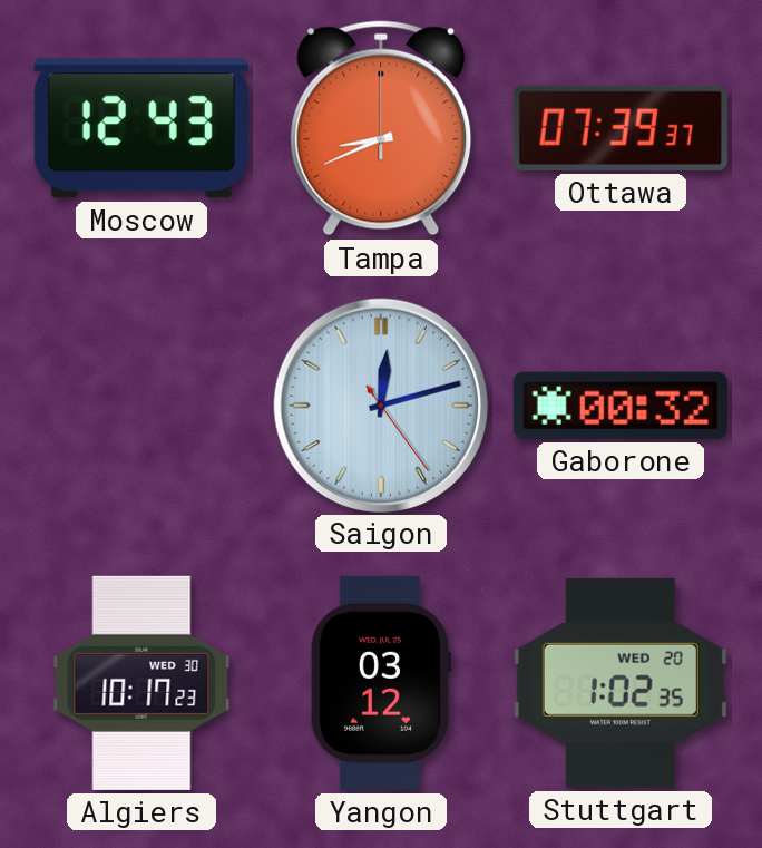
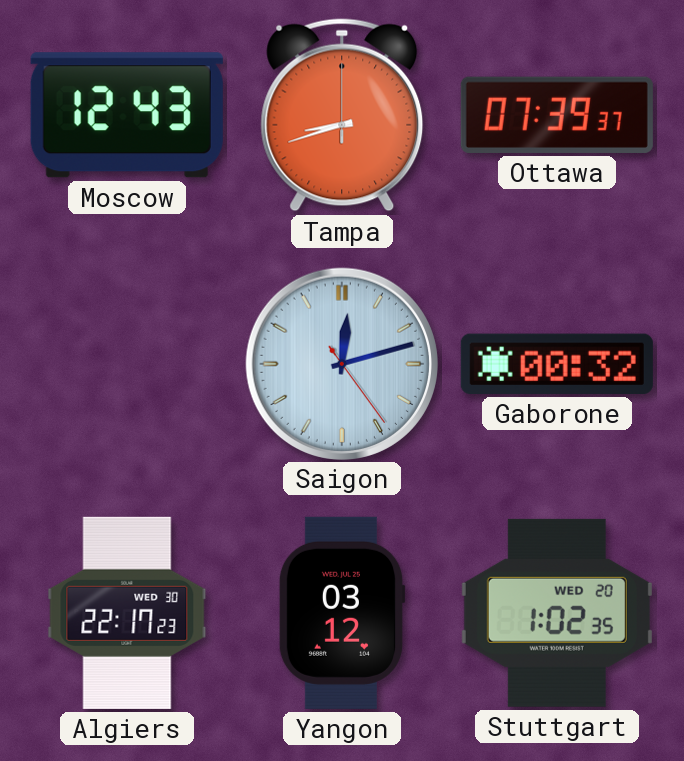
Tampa: 8:41 -> 8:42
Algiers: 10:17 -> 22:17
